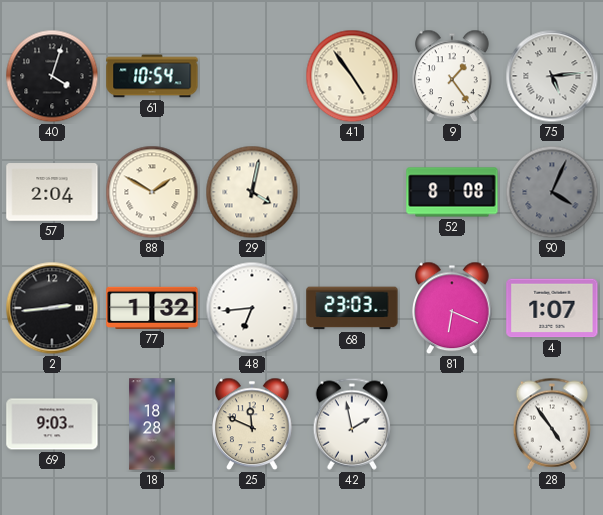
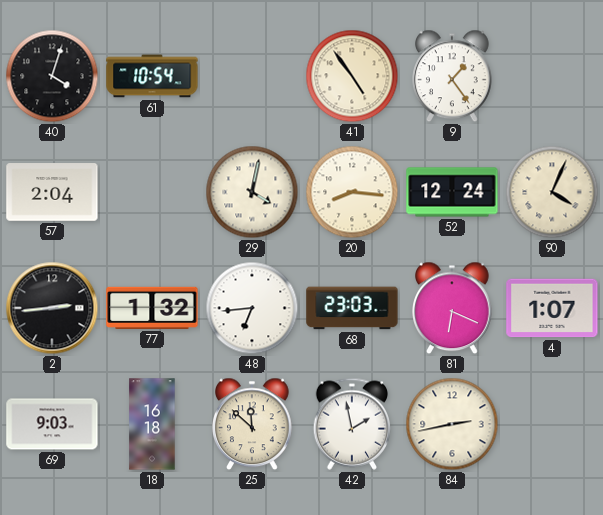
75: 5:14 -> none
88: 1:50 -> none
20: none -> 8:16
52: 8:08 -> 12:24
90 dial: grey -> cream
18: 18:28 -> 16:18
25: 11:49 -> 11:52
84: none -> 2:43
28: 4:54 -> none
